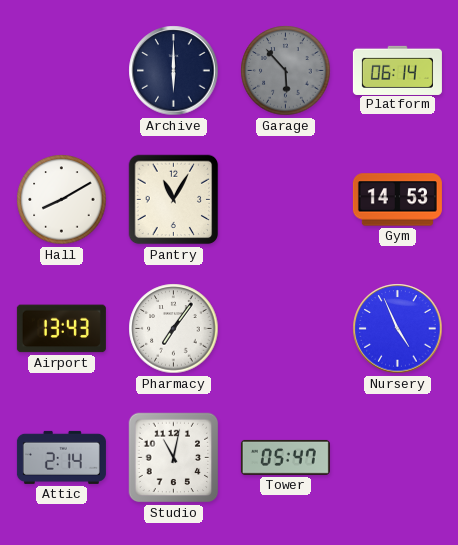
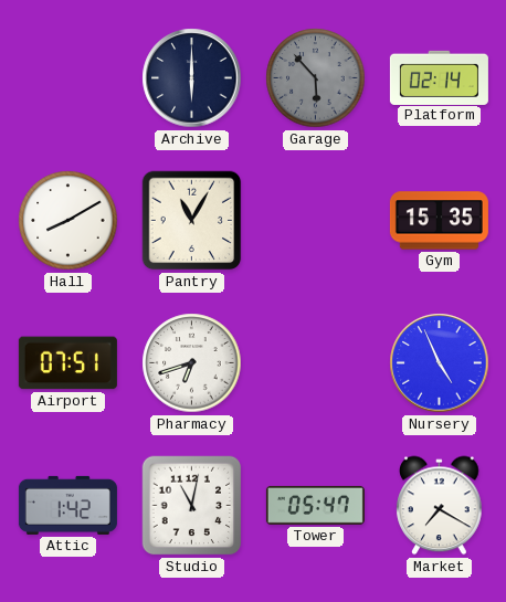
Platform: 06:14 -> 02:14
Gym: 14:53 -> 15:35
Airport: 13:43 -> 07:51
Pharmacy: 7:06 -> 6:42
Attic: 2:14 -> 1:42
Market: none -> 7:20
